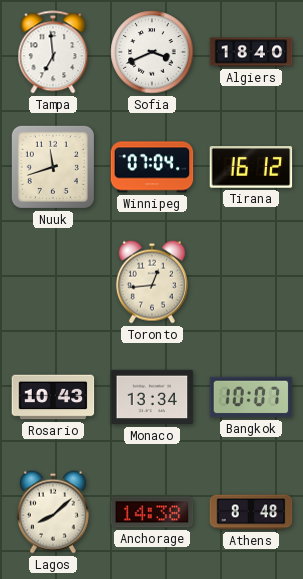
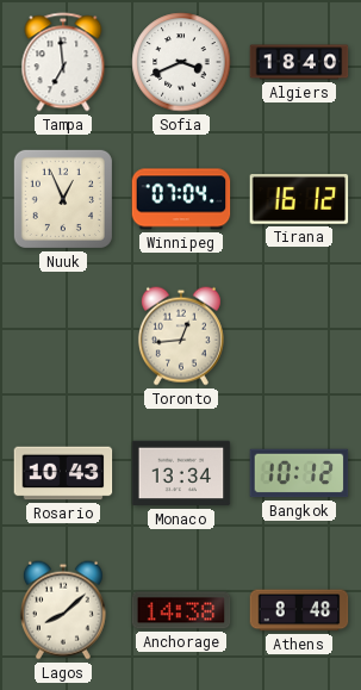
Nuuk: 11:42 -> 12:56
Bangkok: 10:07 -> 10:12
